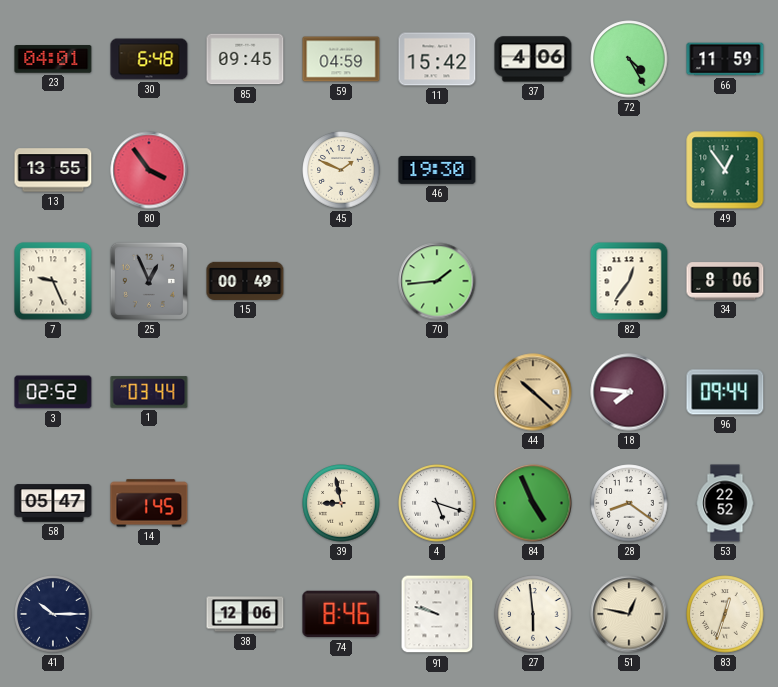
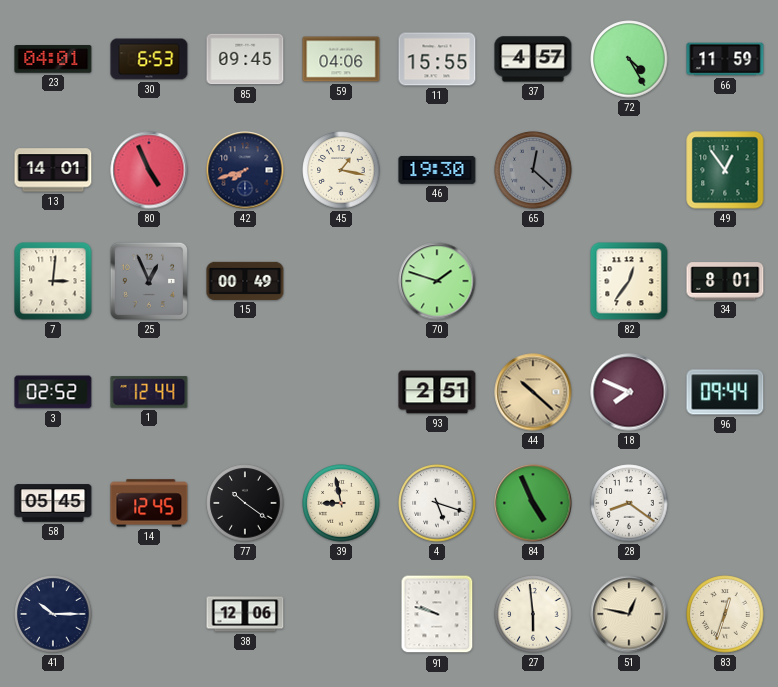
30: 6:48 -> 6:53
59: 04:59 -> 04:06
11: 15:42 -> 15:55
37: 4:06 -> 4:57
13: 13:55 -> 14:01
80: 3:54 -> 4:56
42: none -> 7:42
45: 1:49 -> 1:17
65: none -> 12:22
7: 9:26 -> 3:01
70: 1:44 -> 1:48
34: 8:06 -> 8:01
1: 03:44 -> 12:44
93: none -> 2:51
18: 7:46 -> 7:49
58: 05:47 -> 05:45
14: 1:45 -> 12:45
77: none -> 10:21
53: 22:52 -> none
74: 8:46 -> none
